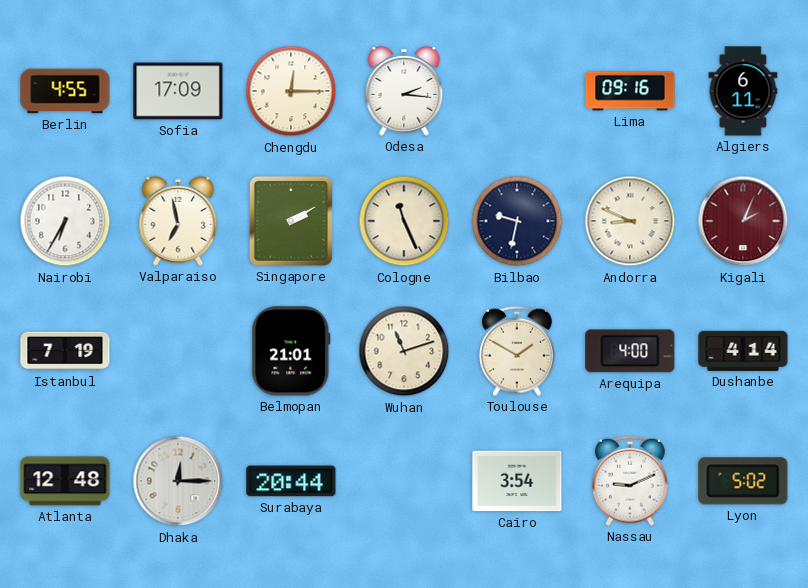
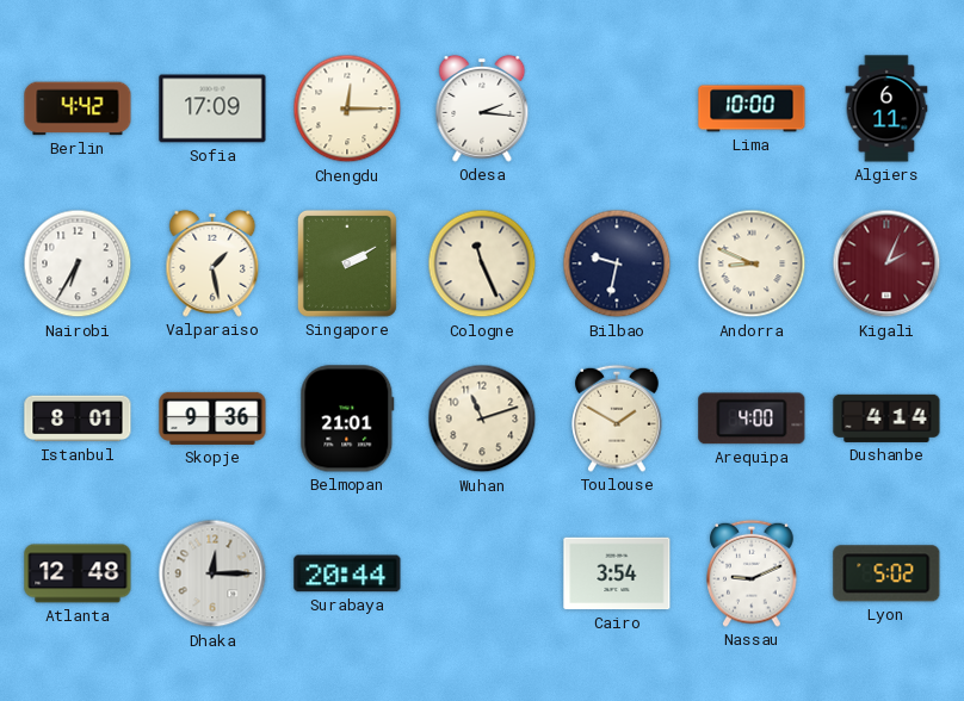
Berlin: 4:55 -> 4:42
Lima: 09:16 -> 10:00
Valparaiso: 6:58 -> 1:28
Istanbul: 7:19 -> 8:01
Skopje: none -> 9:36
